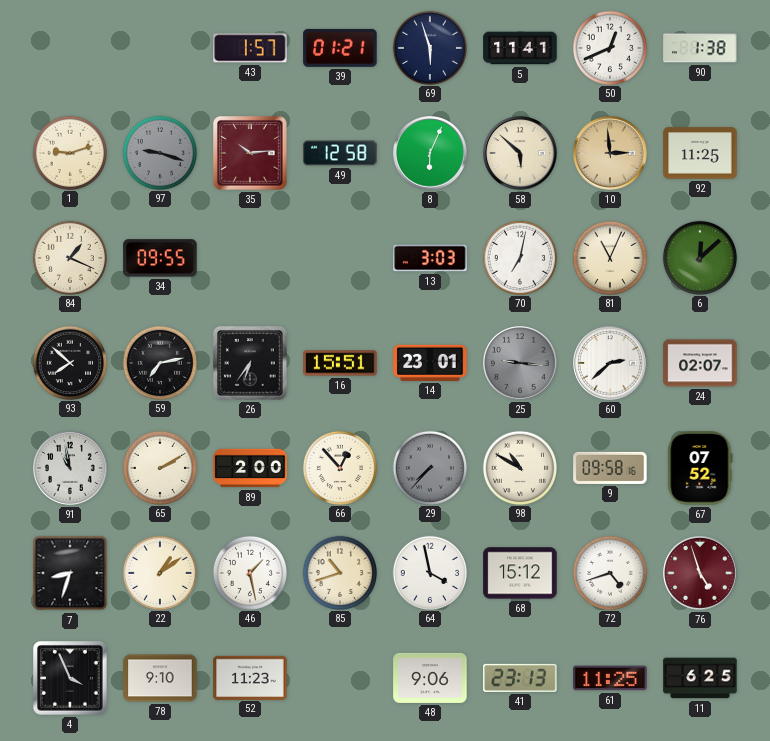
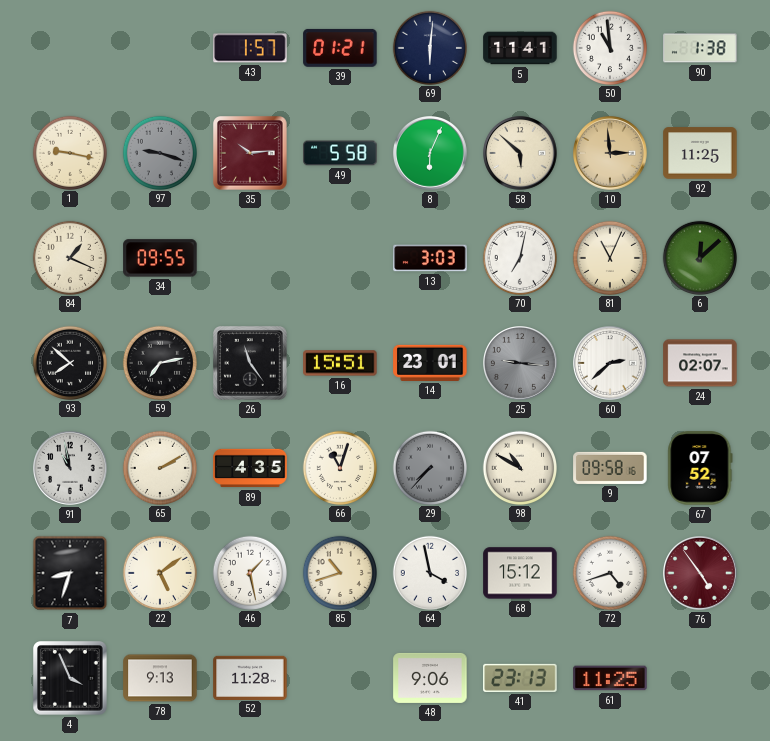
69: 5:57 -> 6:01
50: 12:41 -> 10:59
1: 9:12 -> 9:17
49: 12:58 -> 5:58
26: 6:36 -> 11:24
89: 2:00 -> 4:35
66: 12:53 -> 11:03
22: 1:09 -> 5:09
76: 4:57 -> 4:54
78: 9:10 -> 9:13
52: 11:23 -> 11:28
11: 6:25 -> none
